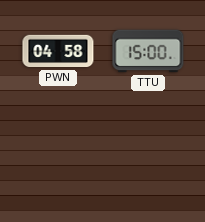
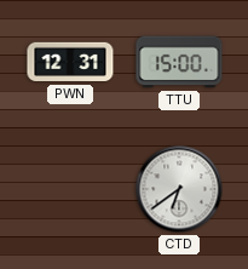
PWN: 04:58 -> 12:31
CTD: none -> 6:39
